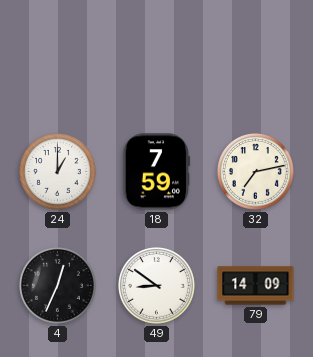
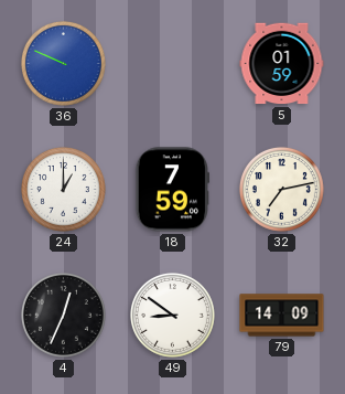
36: none -> 9:49
5: none -> 01:59
